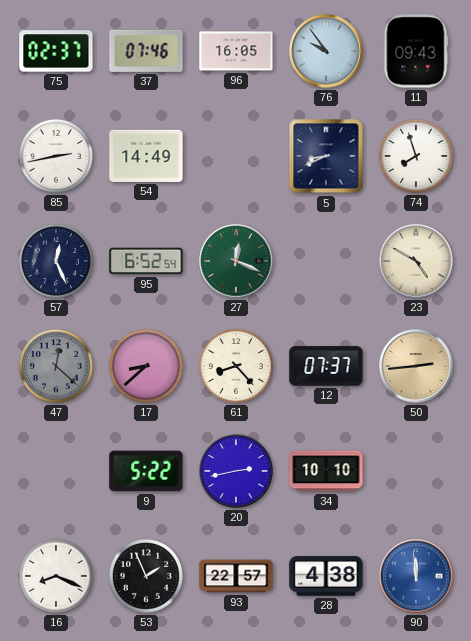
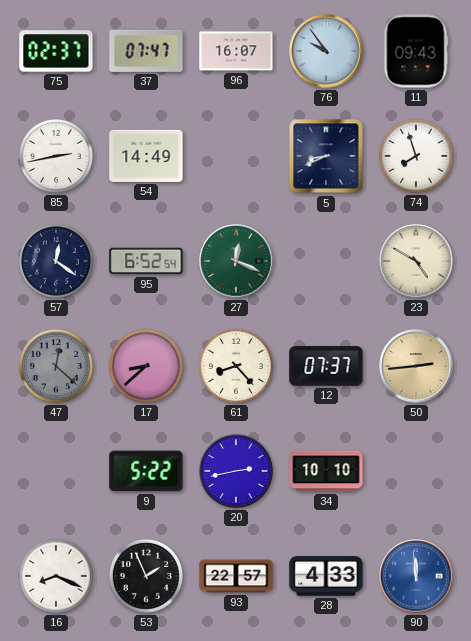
37: 07:46 -> 07:47
96: 16:05 -> 16:07
57: 12:26 -> 12:21
28: 4:38 -> 4:33
